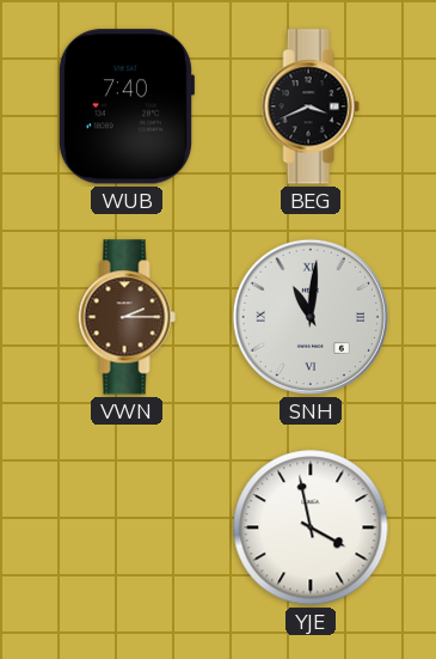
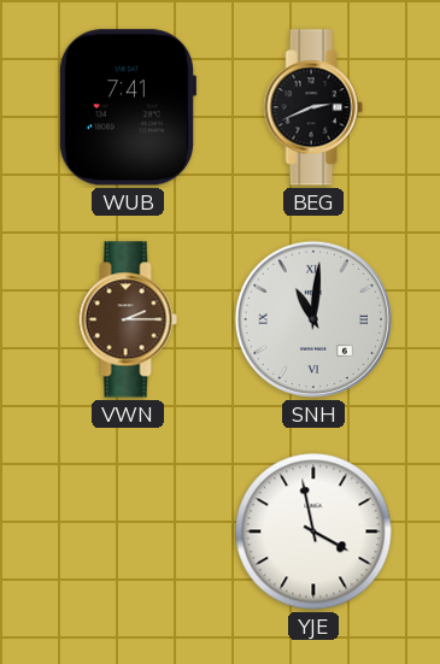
WUB: 7:40 -> 7:41
BEG: 3:41 -> 2:41
